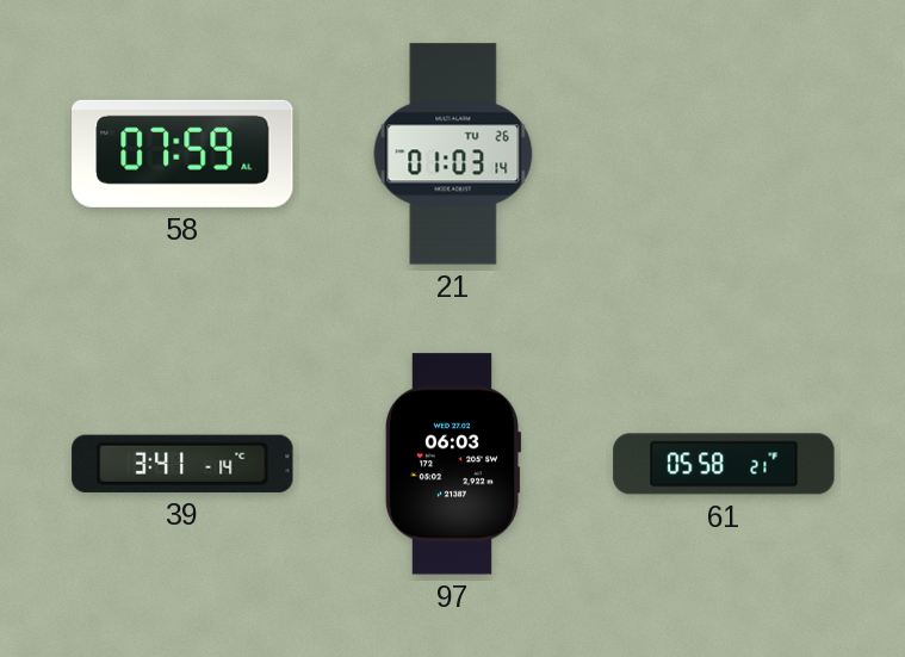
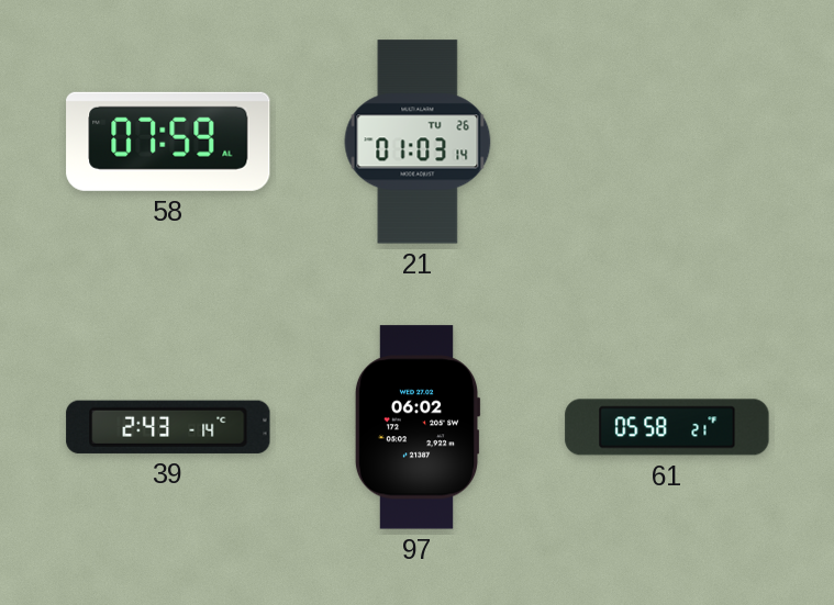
39: 3:41 -> 2:43
97: 06:03 -> 06:02
